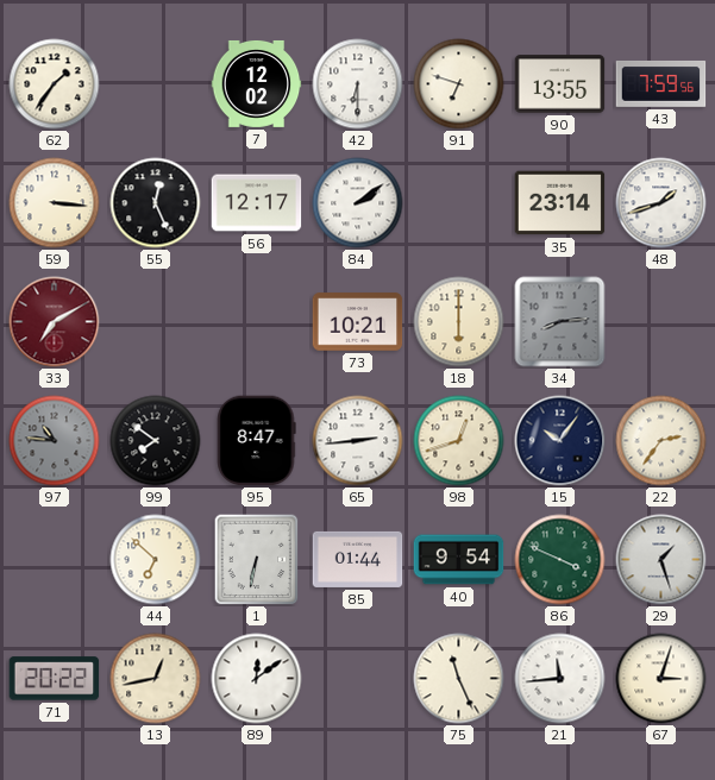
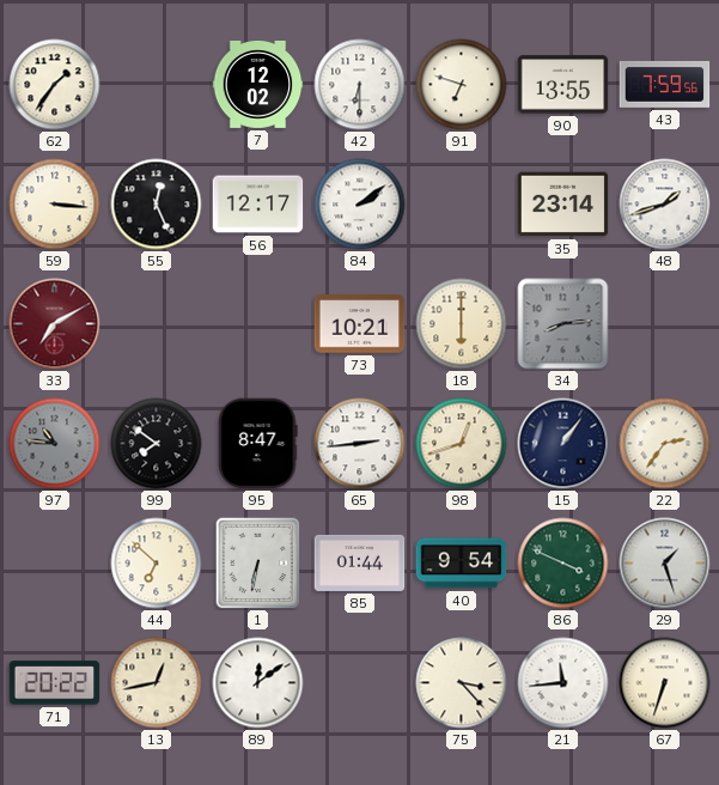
15: 10:06 -> 1:06
75: 11:26 -> 3:23
67: 3:03 -> 6:33
